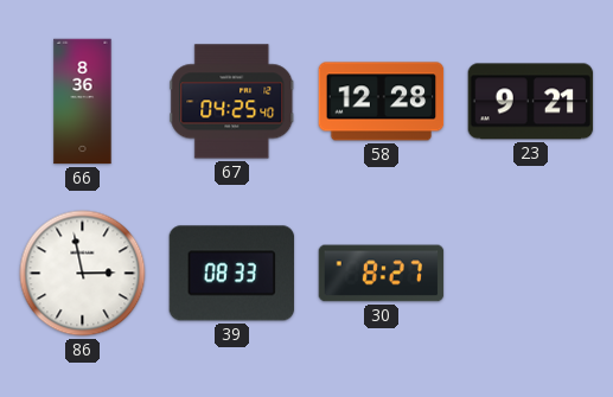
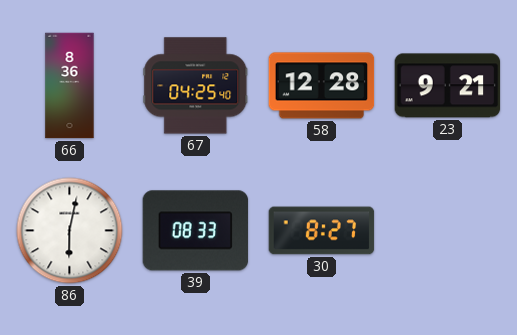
86: 2:58 -> 6:02
